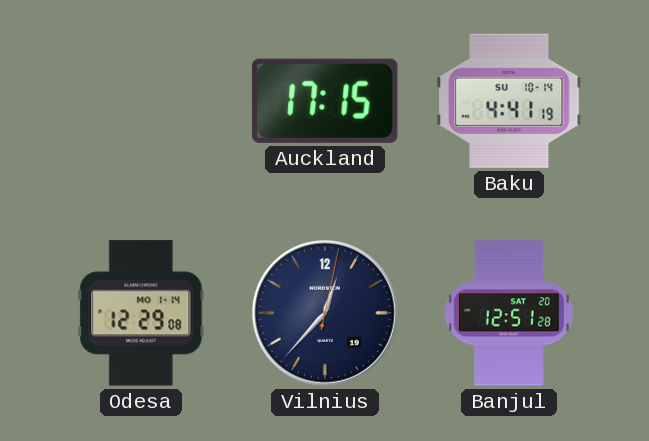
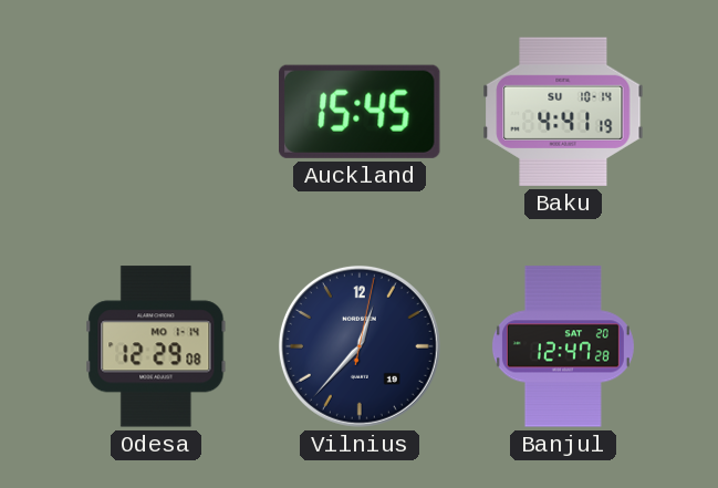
Auckland: 17:15 -> 15:45
Banjul: 12:51 -> 12:47
